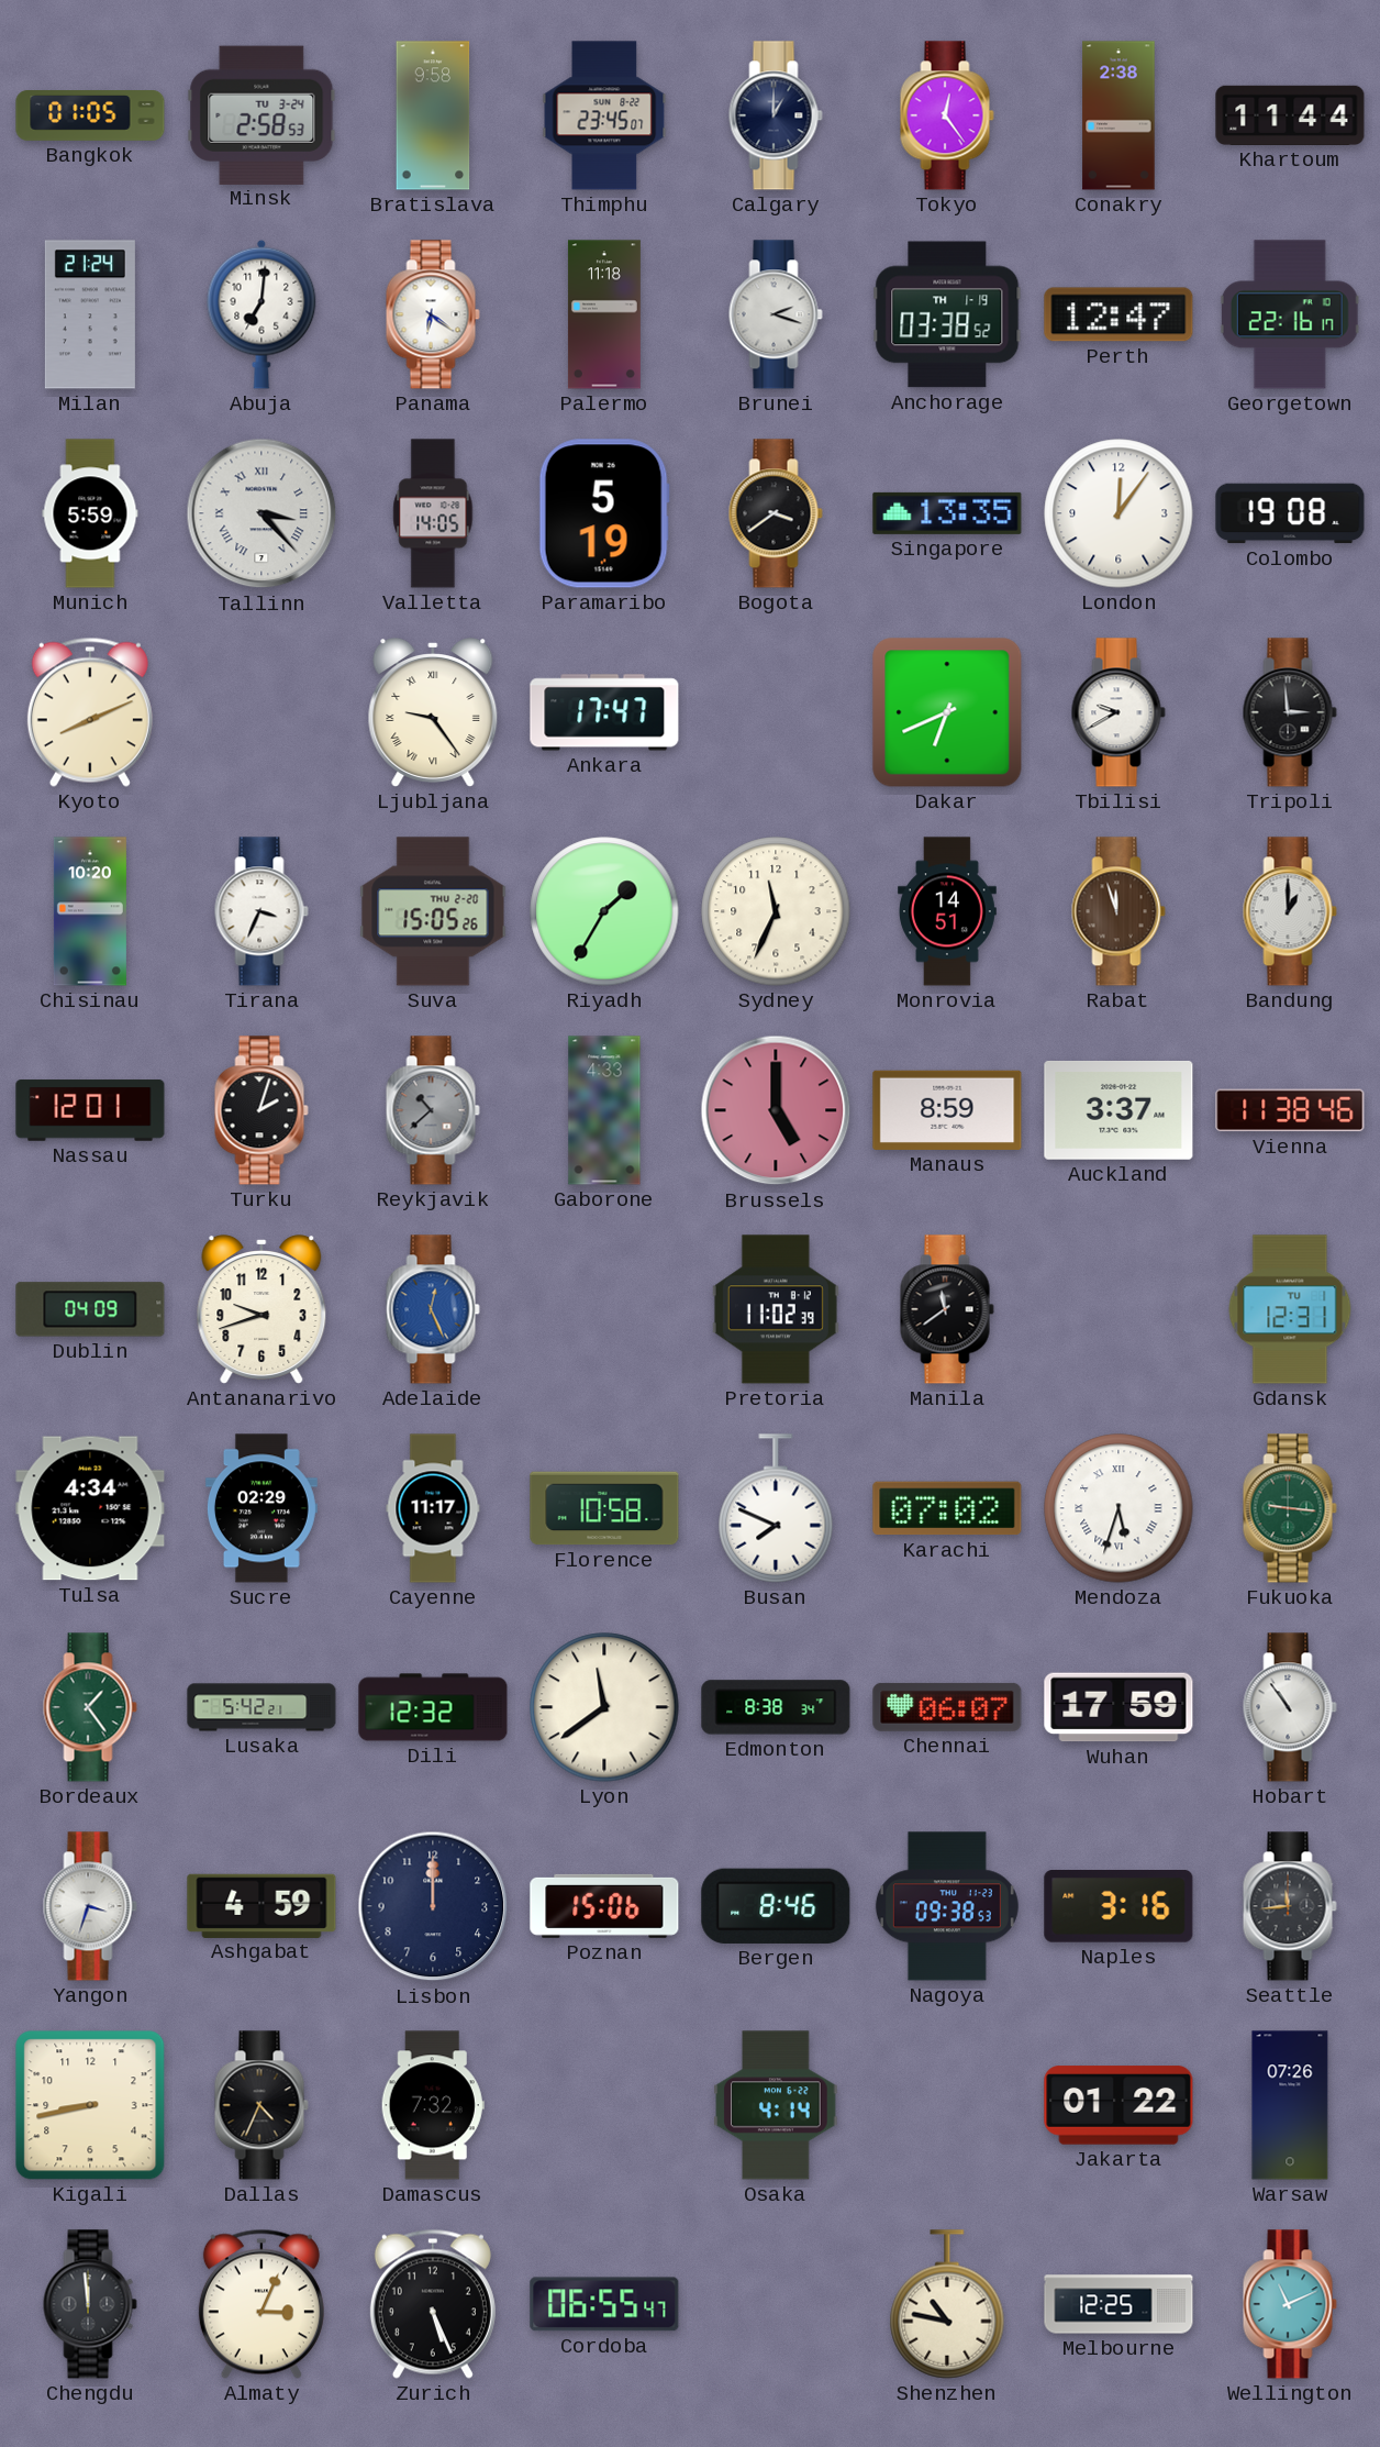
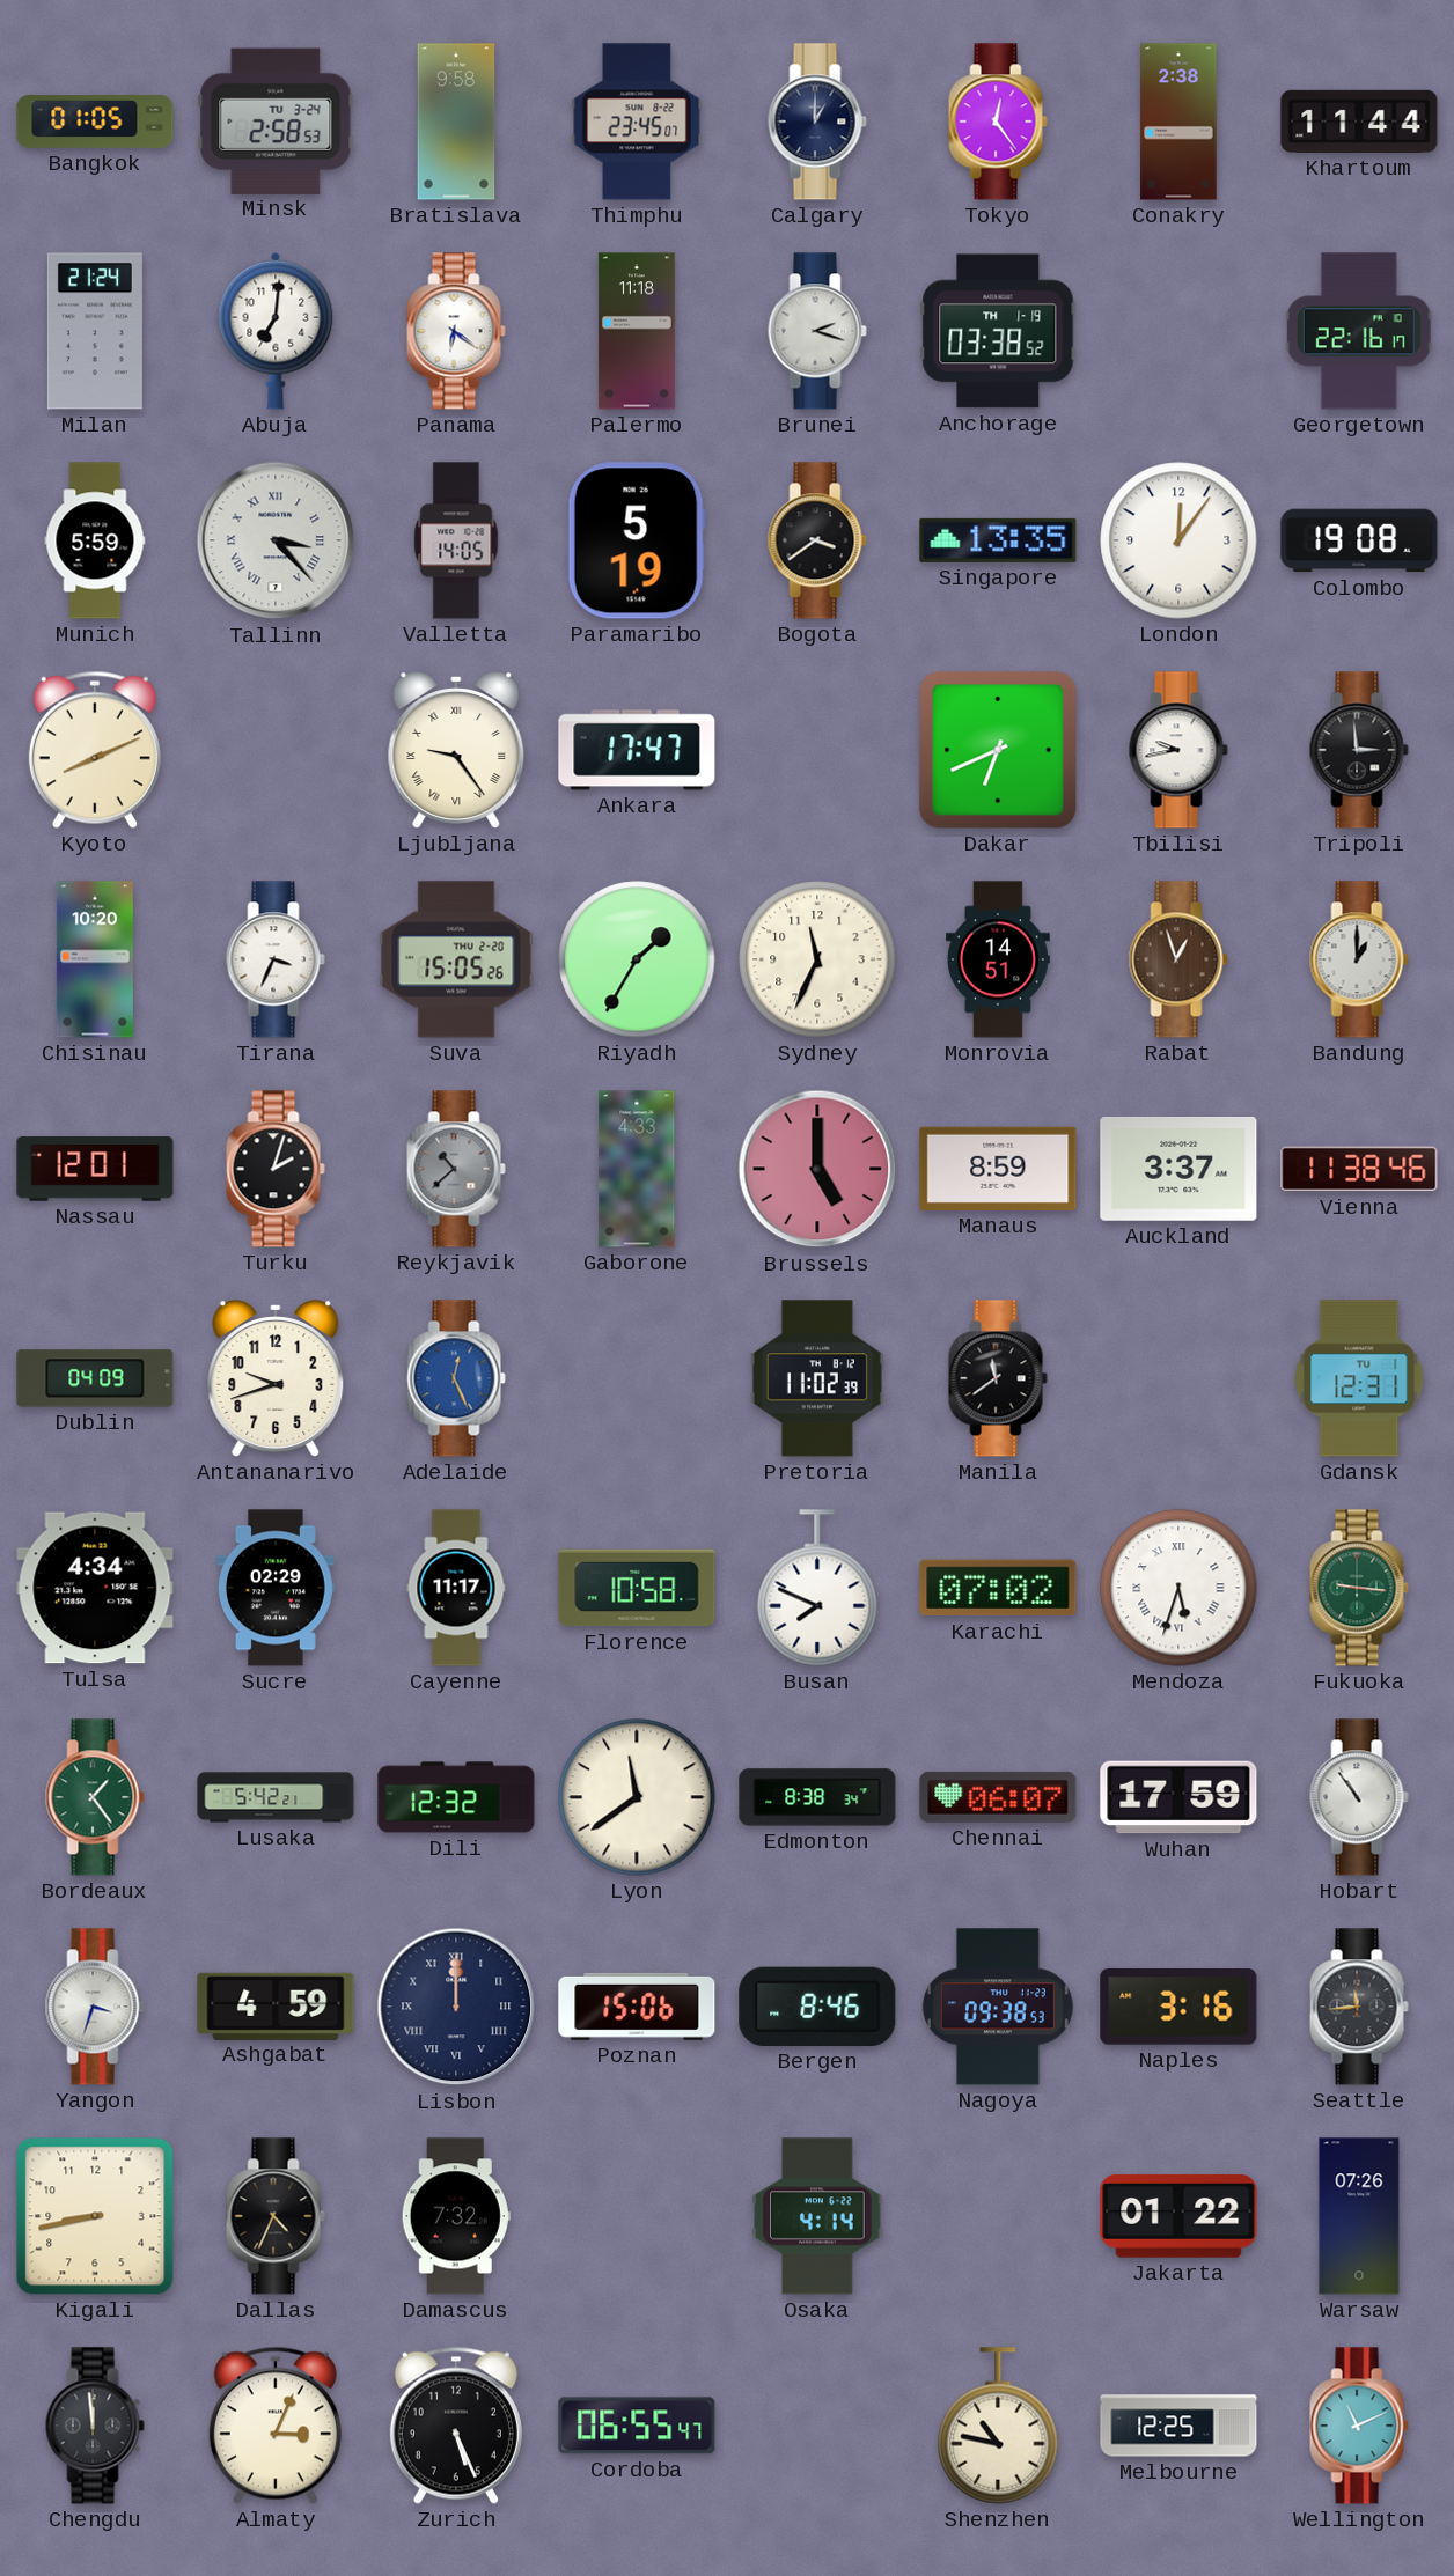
Perth: 12:47 -> none
Tbilisi: 9:40 -> 9:43
Rabat: 11:57 -> 12:57
Lisbon numerals: Arabic -> Roman
